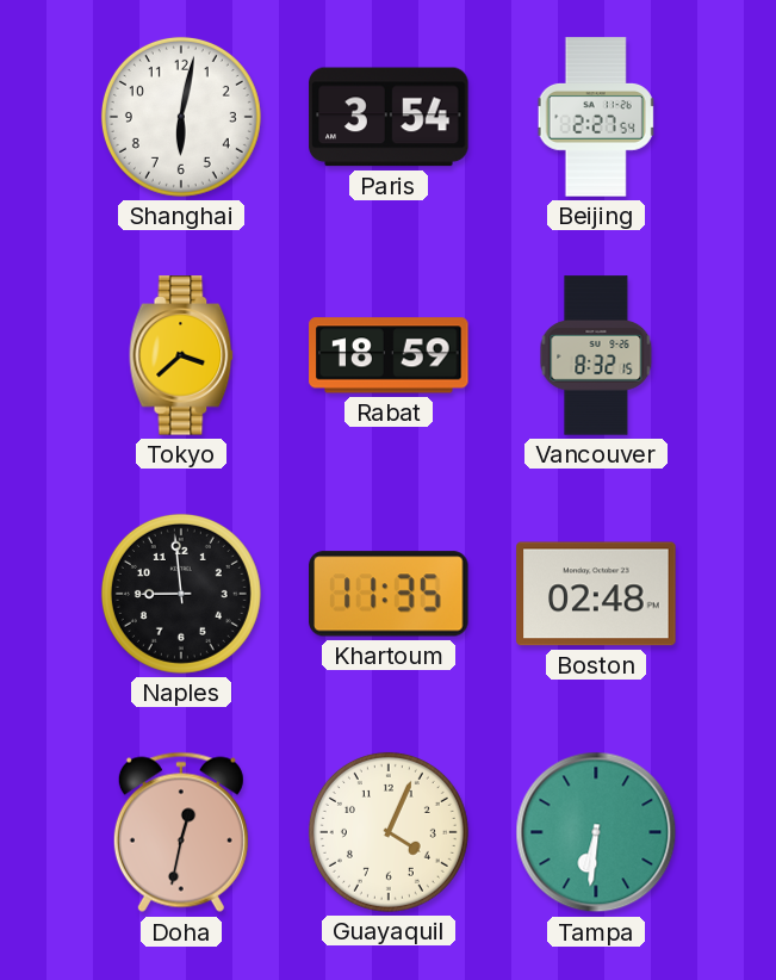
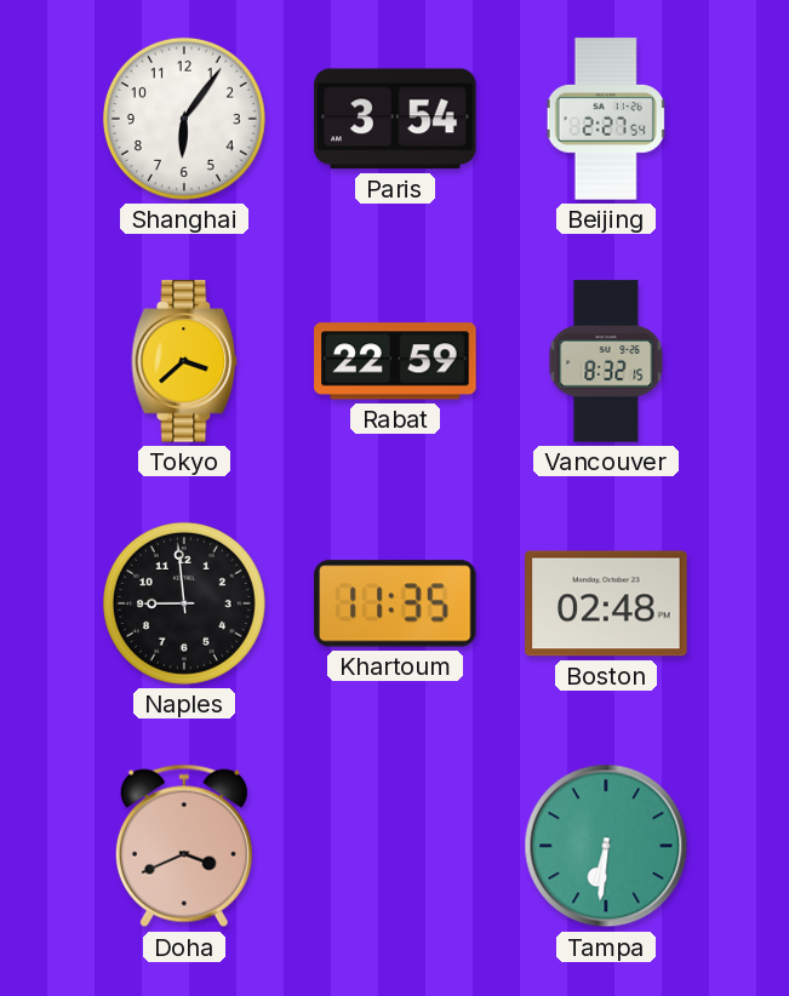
Shanghai: 6:02 -> 6:06
Rabat: 18:59 -> 22:59
Doha: 12:32 -> 3:41
Guayaquil: 4:04 -> none
